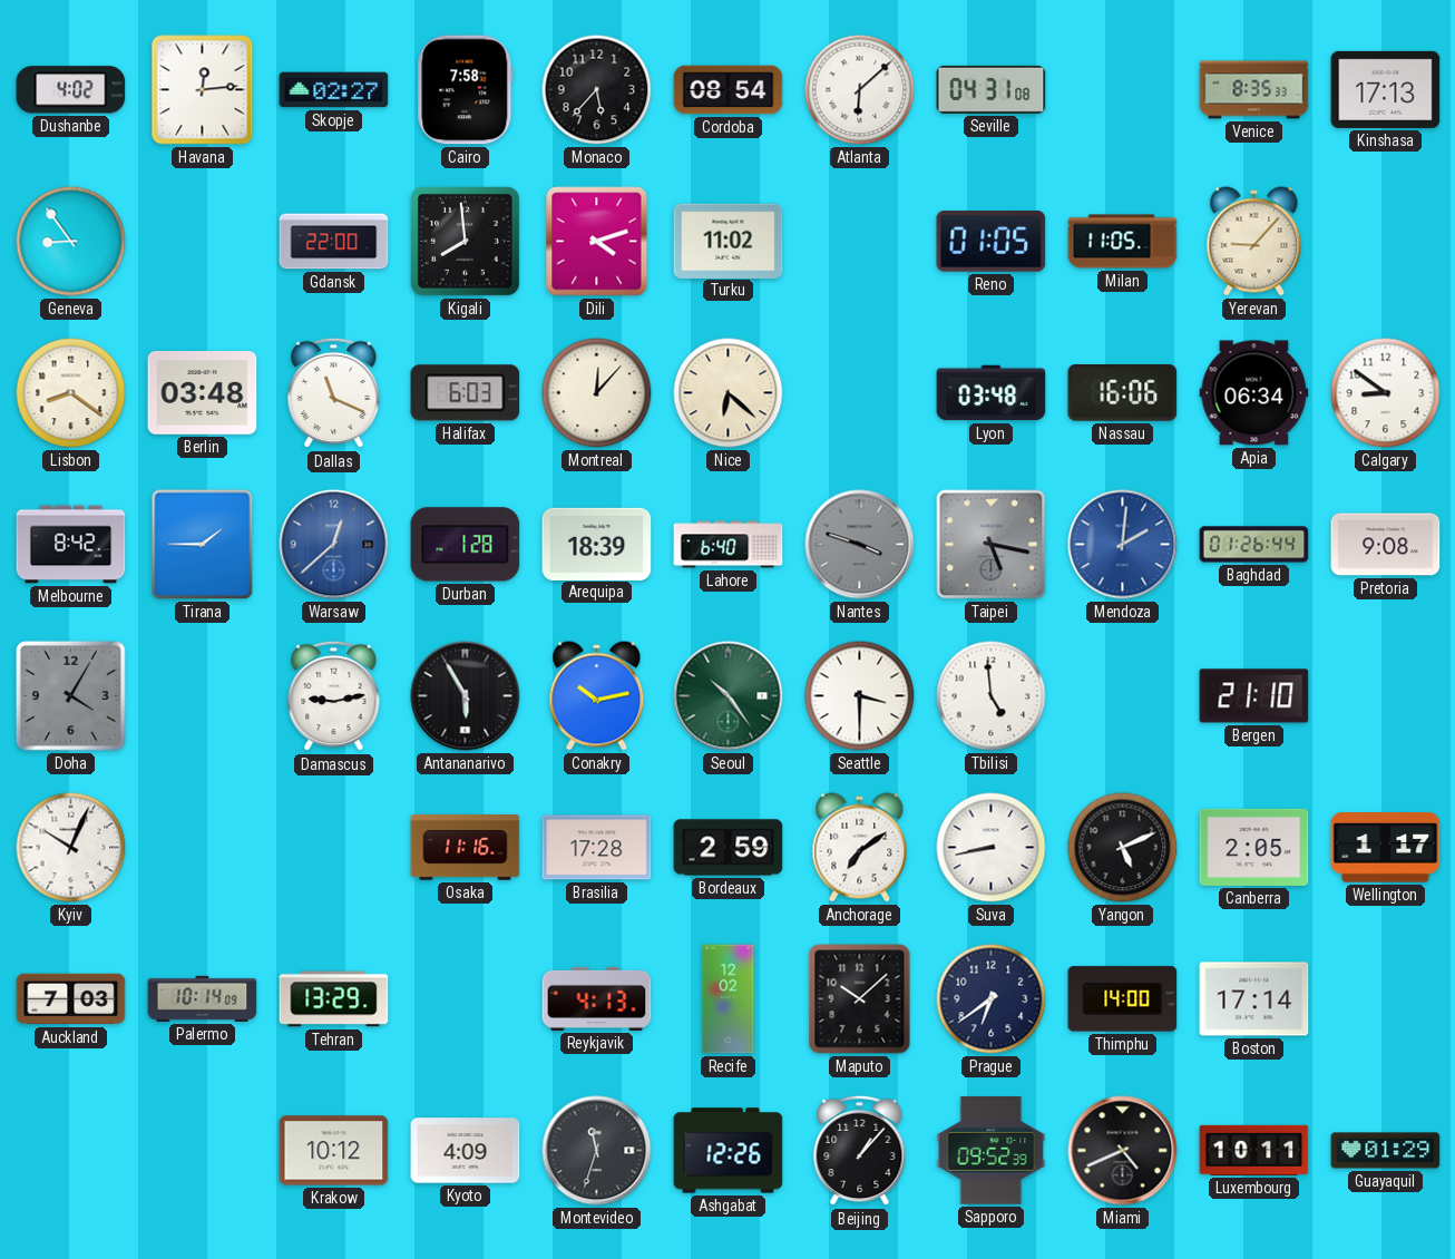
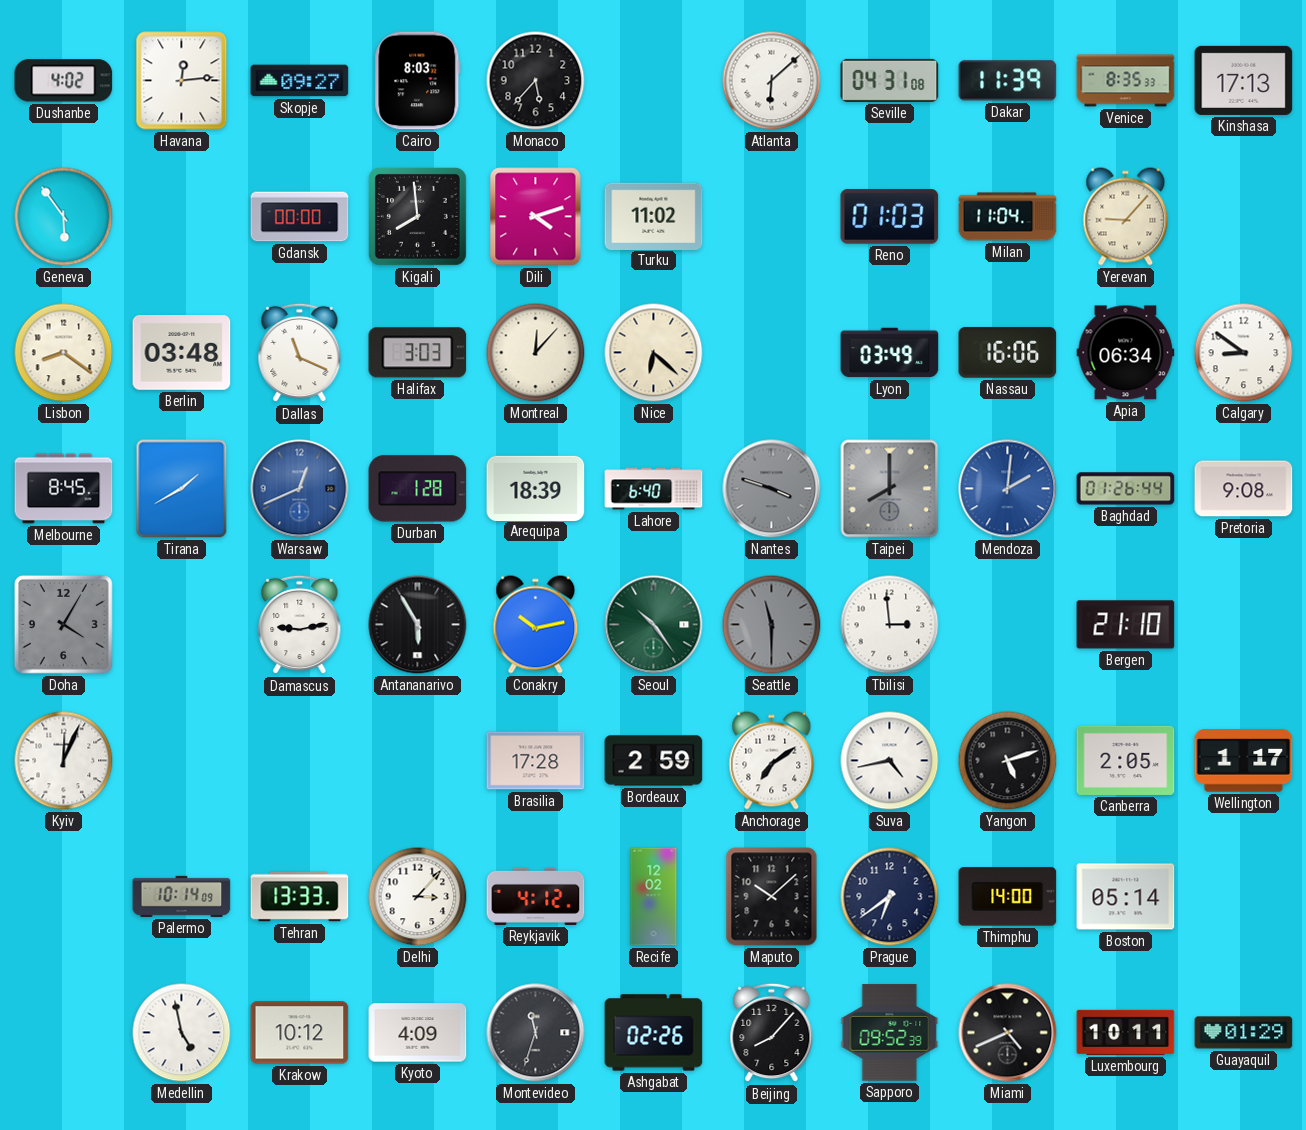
Skopje: 02:27 -> 09:27
Cairo: 7:58 -> 8:03
Cordoba: 08:54 -> none
Dakar: none -> 11:39
Geneva: 8:54 -> 5:54
Gdansk: 22:00 -> 00:00
Reno: 01:05 -> 01:03
Milan: 11:05 -> 11:04
Halifax: 6:03 -> 3:03
Lyon: 03:48 -> 03:49
Melbourne: 8:42 -> 8:45
Tirana: 1:45 -> 1:40
Warsaw: 12:38 -> 12:41
Taipei: 5:17 -> 8:00
Seattle: 3:30 -> 11:30
Seattle dial: white -> grey
Tbilisi: 4:59 -> 2:59
Kyiv: 10:04 -> 12:04
Osaka: 11:16 -> none
Suva: 8:43 -> 4:43
Yangon: 5:11 -> 5:12
Auckland: 7:03 -> none
Tehran: 13:29 -> 13:33
Delhi: none -> 3:07
Reykjavik: 4:13 -> 4:12
Boston: 17:14 -> 05:14
Medellin: none -> 4:58
Ashgabat: 12:26 -> 02:26
Beijing: 1:07 -> 8:07
